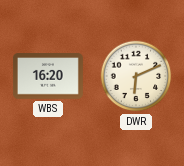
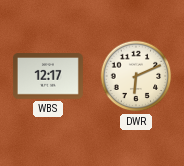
WBS: 16:20 -> 12:17
